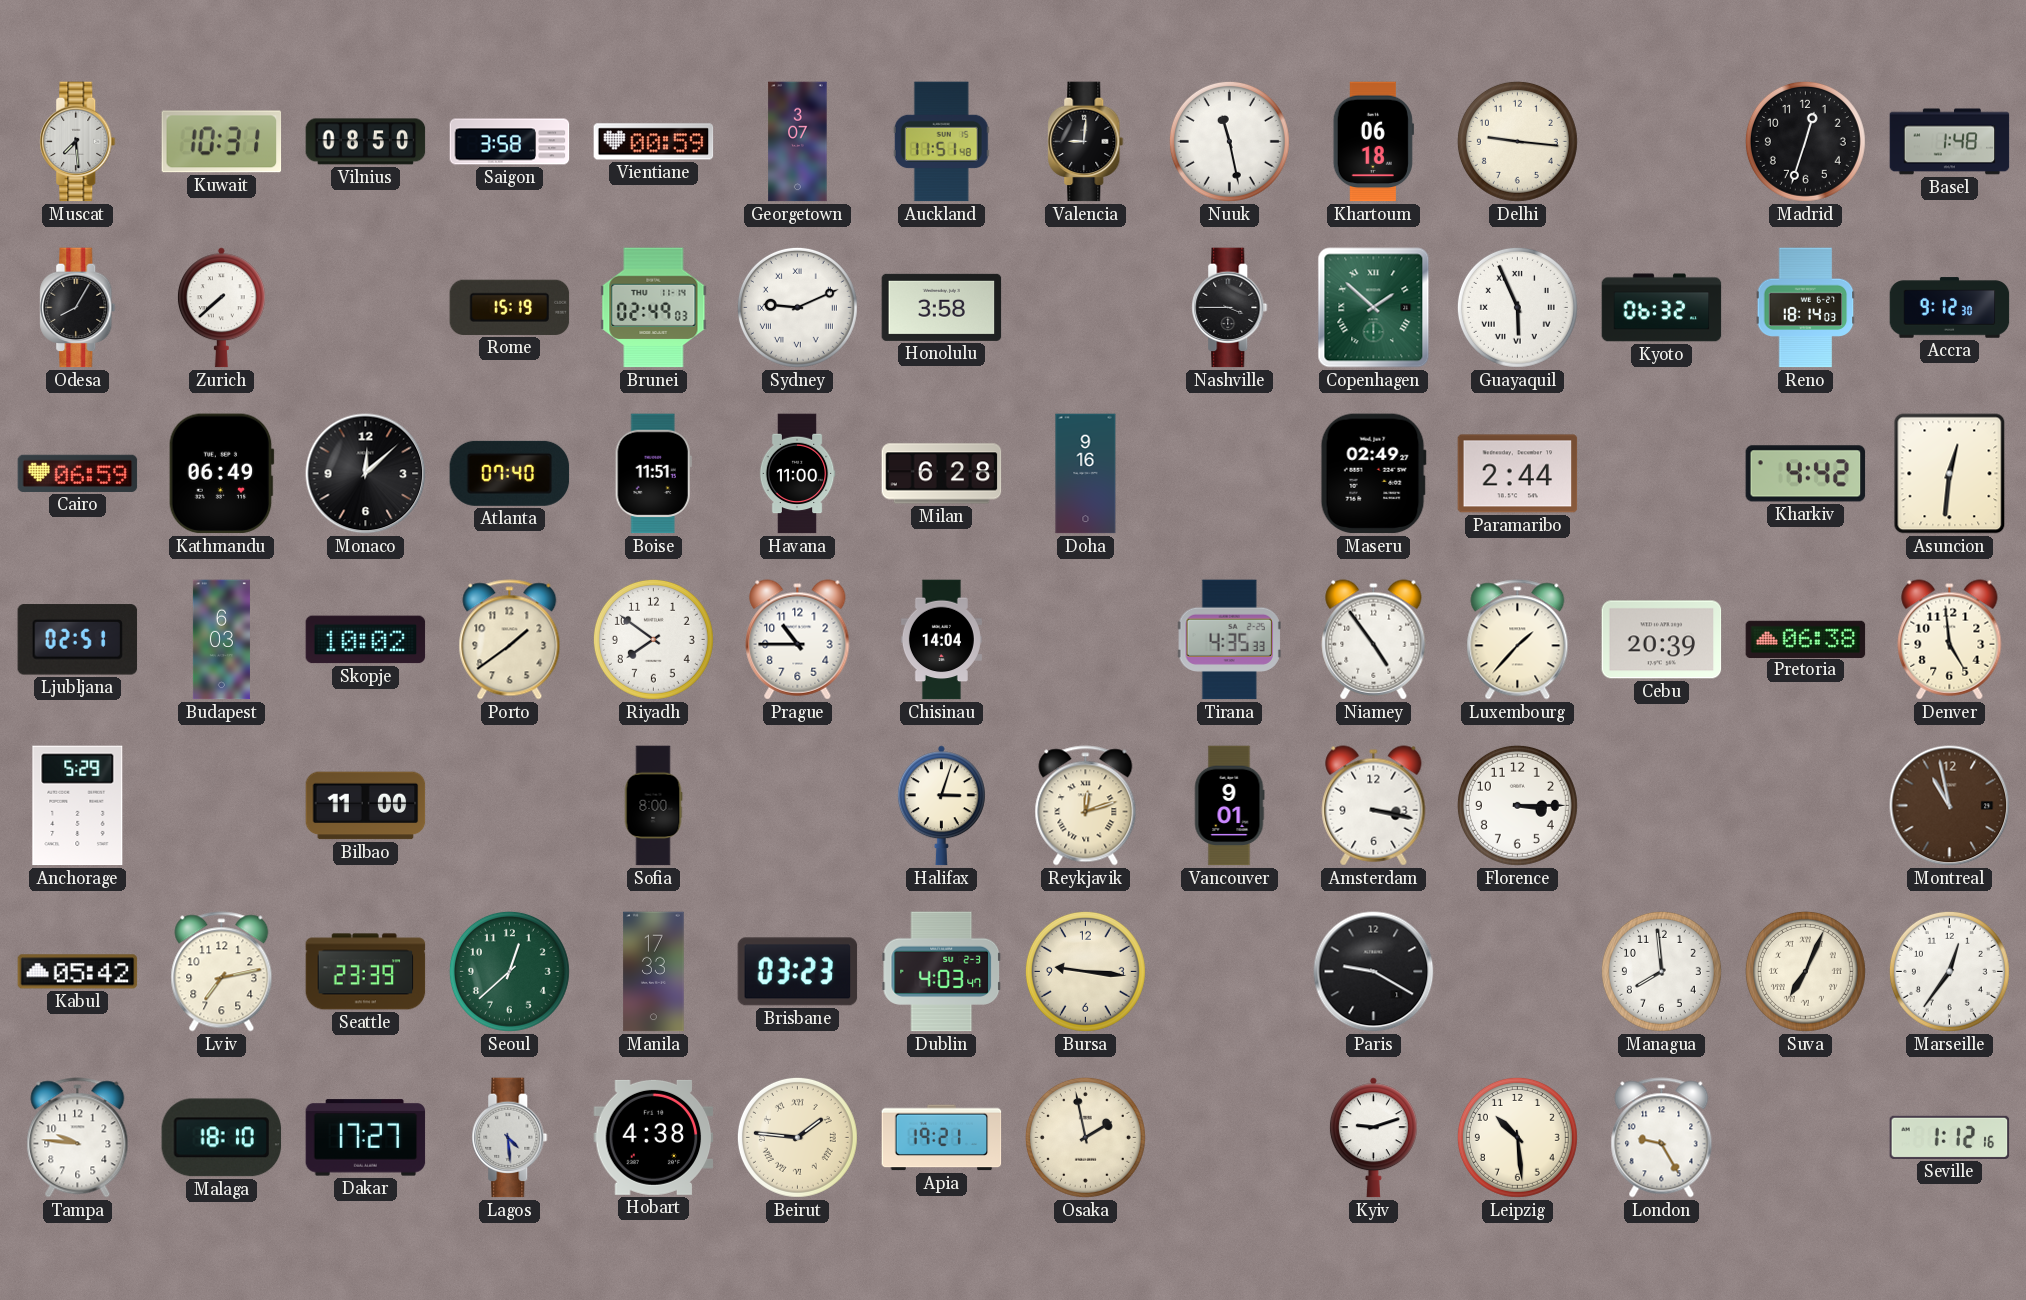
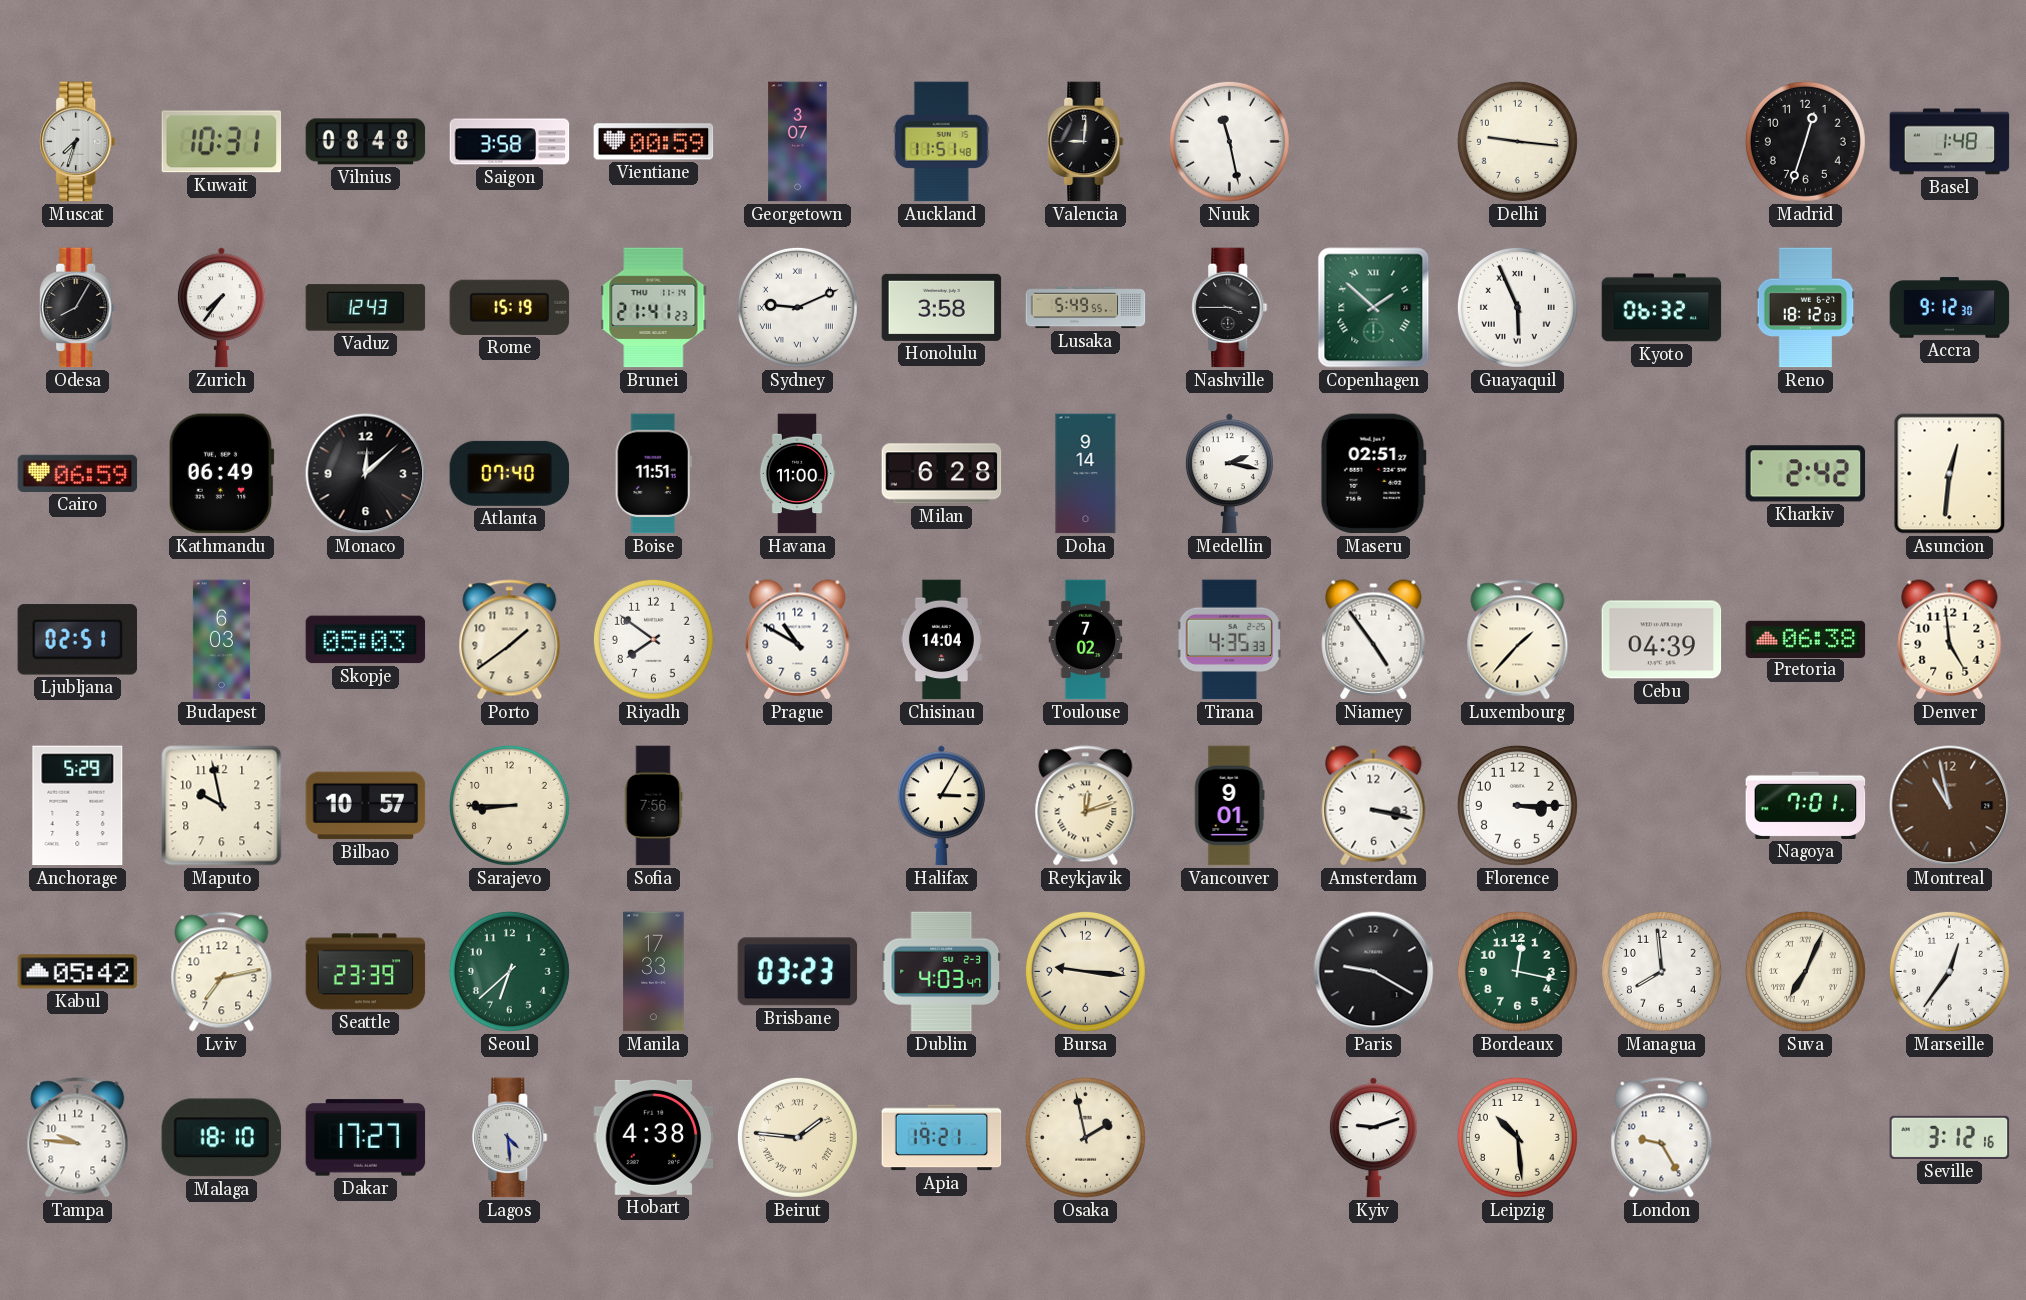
Muscat: 7:29 -> 7:33
Vilnius: 08:50 -> 08:48
Khartoum: 06:18 -> none
Zurich: 7:38 -> 7:36
Vaduz: none -> 12:43
Brunei: 02:49 -> 21:41
Lusaka: none -> 5:49
Reno: 18:14 -> 18:12
Doha: 9:16 -> 9:14
Medellin: none -> 2:17
Maseru: 02:49 -> 02:51
Paramaribo: 2:44 -> none
Kharkiv: 4:42 -> 2:42
Skopje: 10:02 -> 05:03
Prague: 10:45 -> 10:50
Toulouse: none -> 7:02
Cebu: 20:39 -> 04:39
Maputo: none -> 9:58
Bilbao: 11:00 -> 10:57
Sarajevo: none -> 8:45
Sofia: 8:00 -> 7:56
Halifax: 3:03 -> 3:05
Nagoya: none -> 7:01
Seoul: 12:38 -> 6:38
Bordeaux: none -> 12:17
Seville: 1:12 -> 3:12
